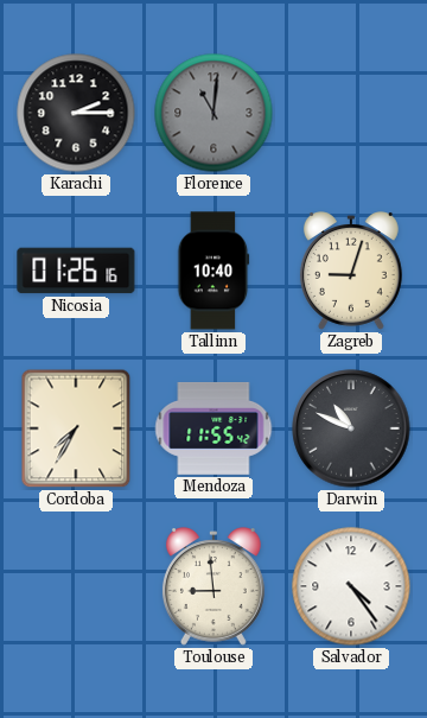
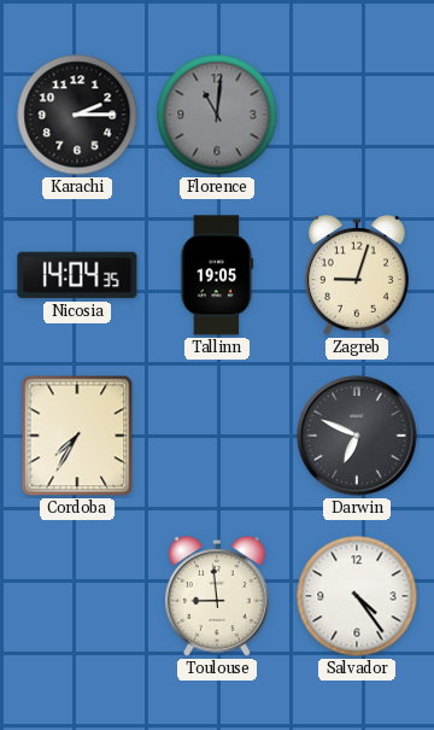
Nicosia: 01:26 -> 14:04
Tallinn: 10:40 -> 19:05
Mendoza: 11:55 -> none
Darwin: 10:49 -> 6:49
